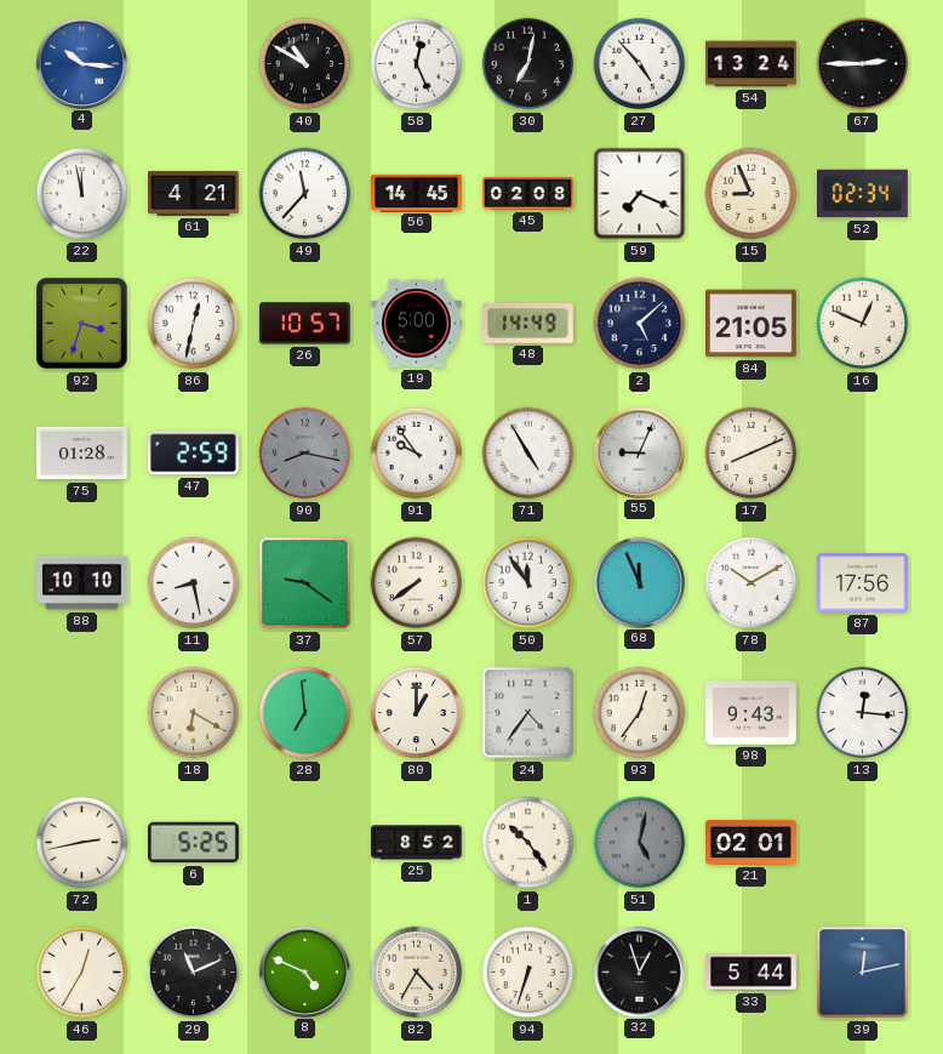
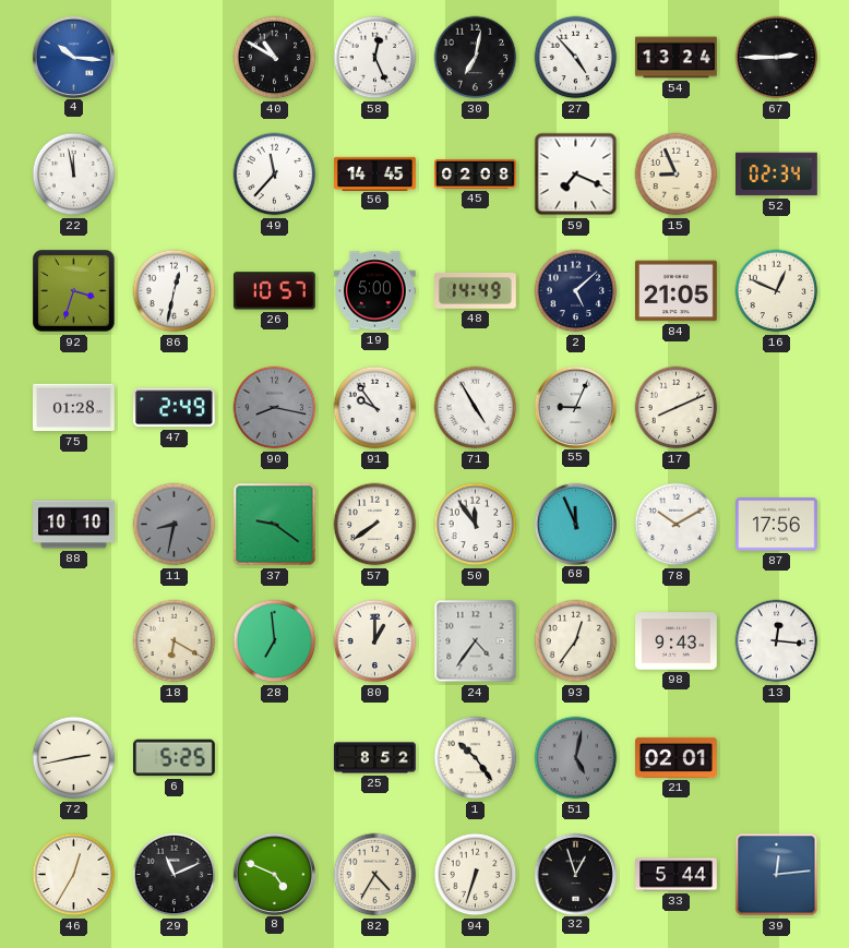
61: 4:21 -> none
47: 2:59 -> 2:49
11: 8:28 -> 8:32
11 dial: white -> grey
39: 12:13 -> 12:14
